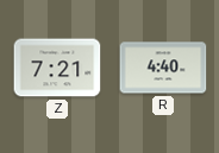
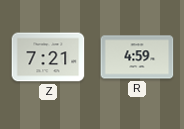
R: 4:40 -> 4:59
